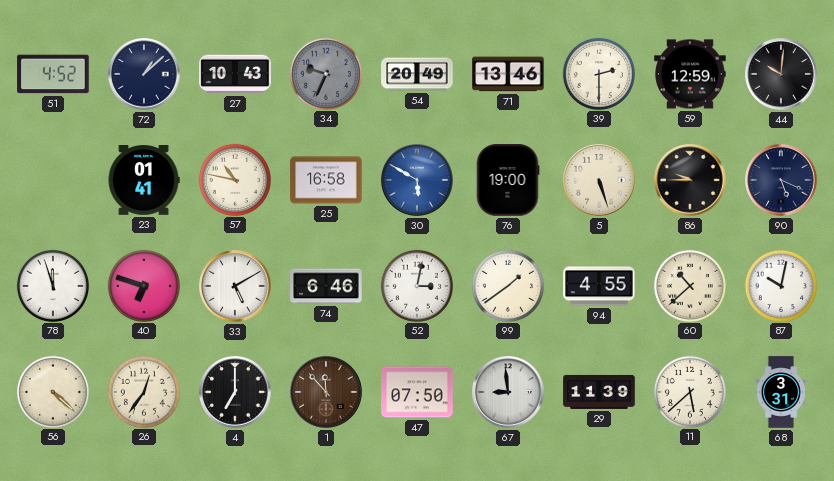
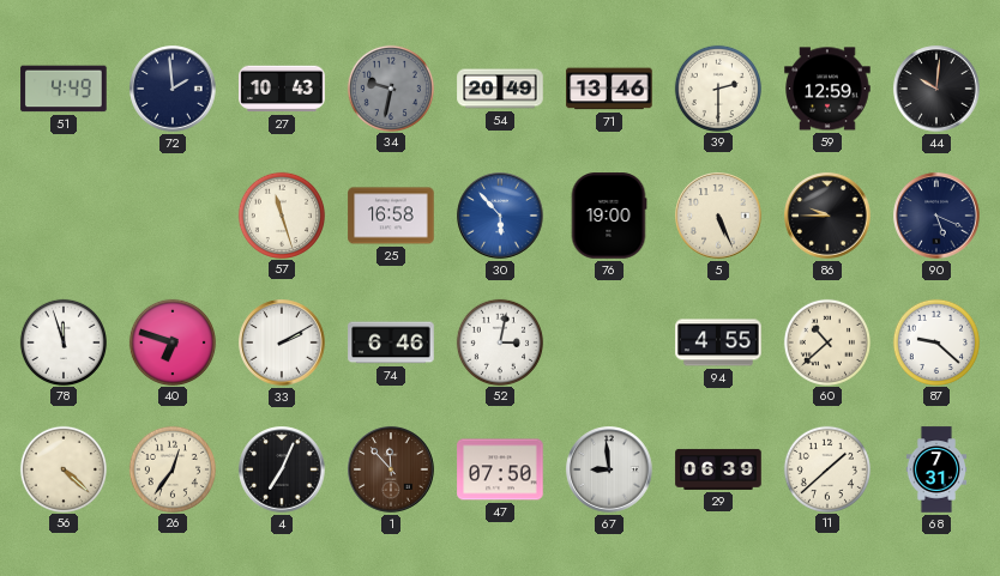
51: 4:52 -> 4:49
72: 1:08 -> 1:59
34: 9:34 -> 9:32
23: 01:41 -> none
57: 10:47 -> 11:27
30: 5:50 -> 5:53
5: 5:27 -> 5:26
33: 5:10 -> 2:10
99: 1:39 -> none
87: 10:02 -> 9:22
4: 7:00 -> 7:04
29: 11:39 -> 06:39
11: 5:38 -> 1:38
68: 3:31 -> 7:31
